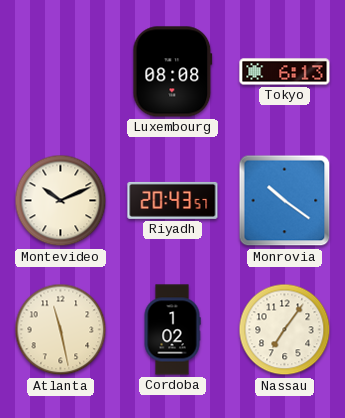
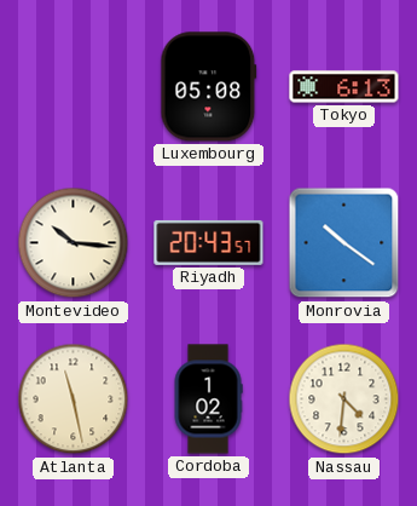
Luxembourg: 08:08 -> 05:08
Montevideo: 10:11 -> 10:16
Nassau: 7:06 -> 4:31
